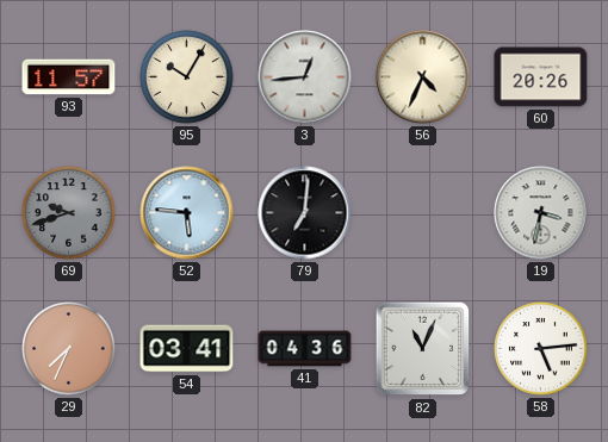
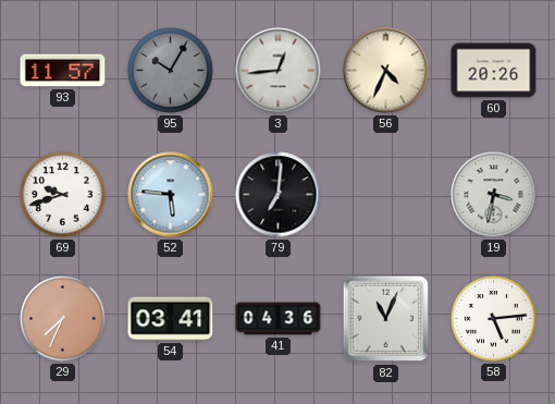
95 dial: cream -> grey
69 dial: grey -> white
